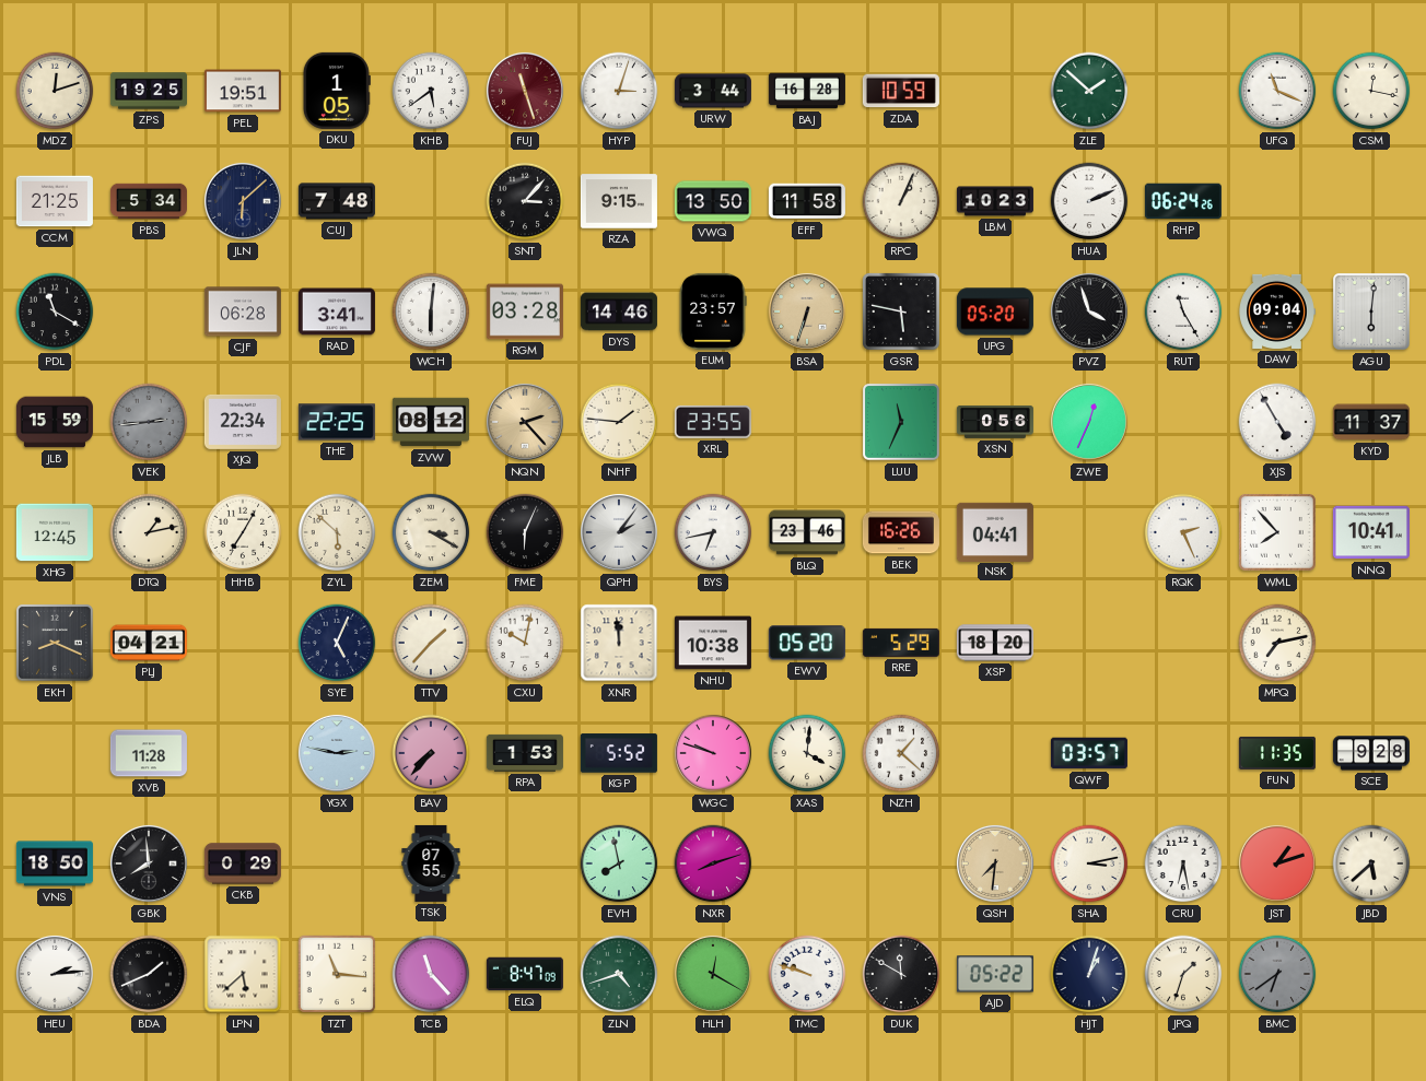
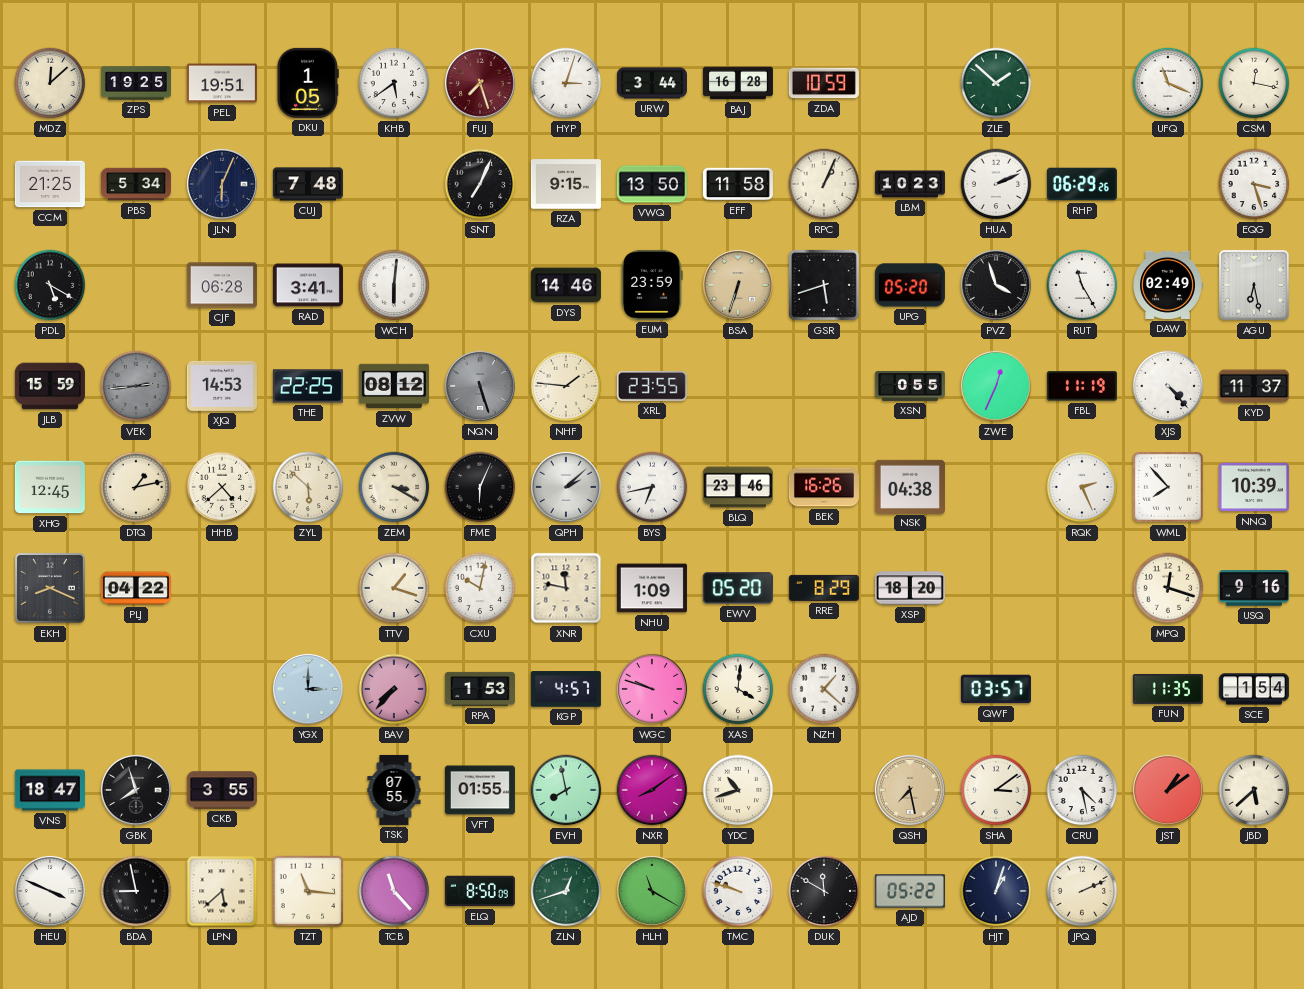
MDZ: 12:12 -> 12:08
FUJ: 11:27 -> 7:27
JLN: 6:08 -> 6:04
SNT: 3:07 -> 7:04
RHP: 06:24 -> 06:29
EQG: none -> 3:27
PDL: 11:20 -> 5:20
RGM: 03:28 -> none
EUM: 23:57 -> 23:59
GSR: 5:47 -> 5:42
DAW: 09:04 -> 02:49
AGU: 6:01 -> 6:28
XJQ: 22:34 -> 14:53
NQN: 2:23 -> 5:27
NQN dial: champagne -> grey
LUU: 11:34 -> none
XSN: 0:56 -> 0:55
FBL: none -> 11:19
XJS: 4:55 -> 4:23
HHB: 7:05 -> 4:38
QPH: 2:06 -> 2:08
NSK: 04:41 -> 04:38
NNQ: 10:41 -> 10:39
PLJ: 04:21 -> 04:22
SYE: 5:04 -> none
TTV: 1:37 -> 1:18
XNR: 11:59 -> 11:47
NHU: 10:38 -> 1:09
RRE: 5:29 -> 8:29
MPQ: 7:13 -> 12:18
USQ: none -> 9:16
XVB: 11:28 -> none
YGX: 2:47 -> 3:00
KGP: 5:52 -> 4:57
SCE: 9:28 -> 1:54
VNS: 18:50 -> 18:47
GBK: 7:59 -> 7:57
CKB: 0:29 -> 3:55
VFT: none -> 01:55
NXR: 8:12 -> 8:09
YDC: none -> 10:42
QSH: 7:31 -> 7:28
SHA: 3:13 -> 3:09
CRU: 6:28 -> 4:28
JST: 1:12 -> 1:09
HEU: 2:14 -> 3:49
BDA: 1:41 -> 8:58
ELQ: 8:47 -> 8:50
ZLN: 4:42 -> 12:42
HLH: 12:20 -> 11:20
JPQ: 1:33 -> 2:11
BMC: 6:39 -> none
